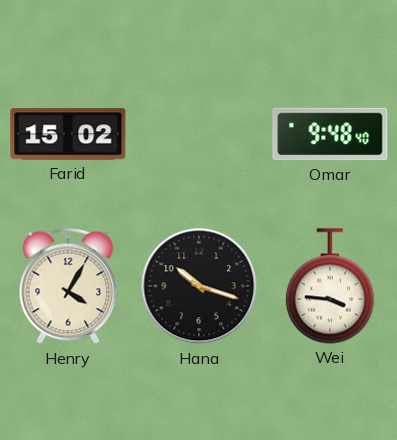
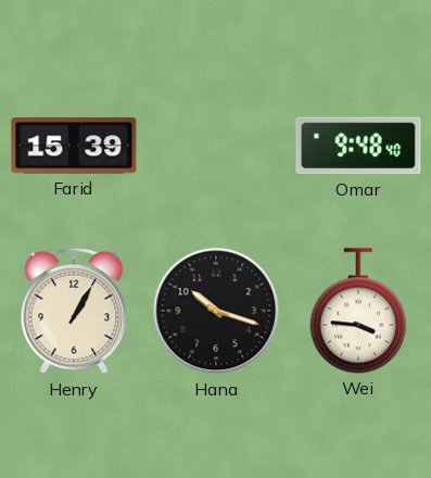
Farid: 15:02 -> 15:39
Henry: 4:05 -> 1:05
